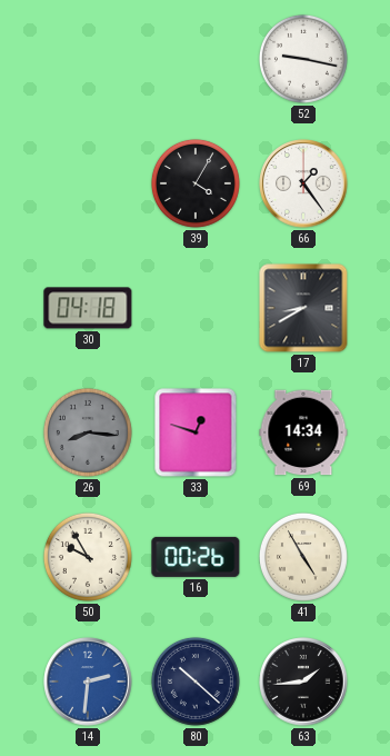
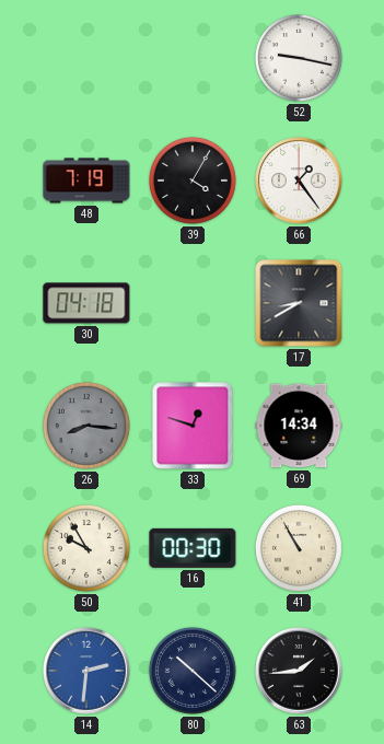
48: none -> 7:19
16: 00:26 -> 00:30
41: 4:55 -> 10:55
